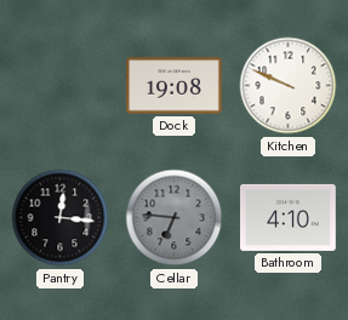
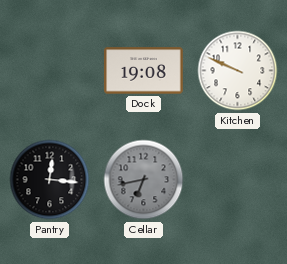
Cellar: 6:46 -> 6:43
Bathroom: 4:10 -> none
